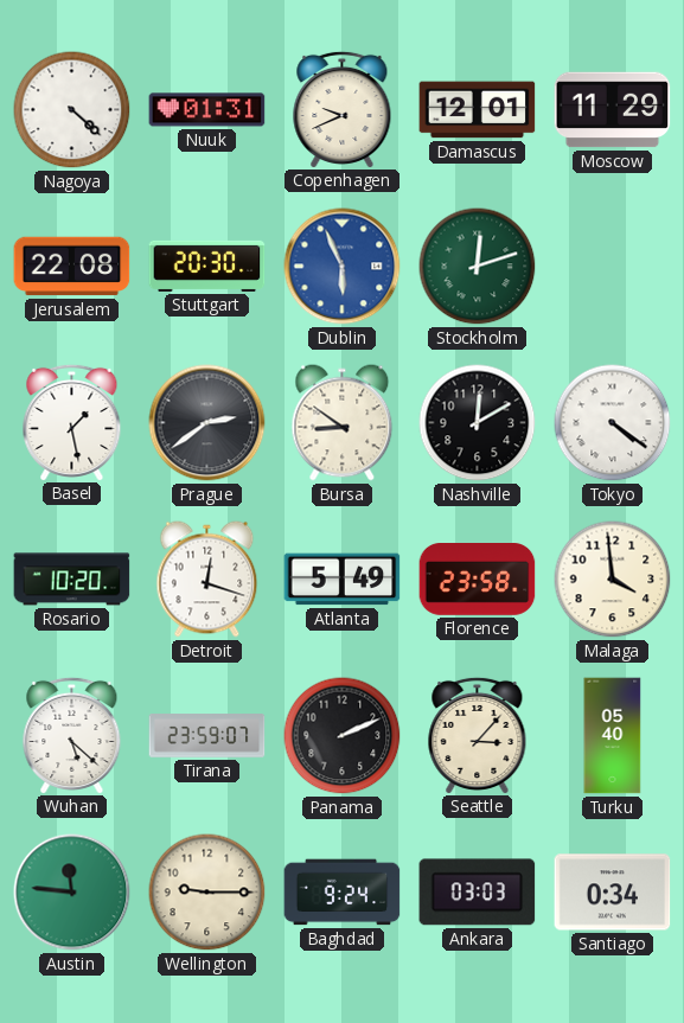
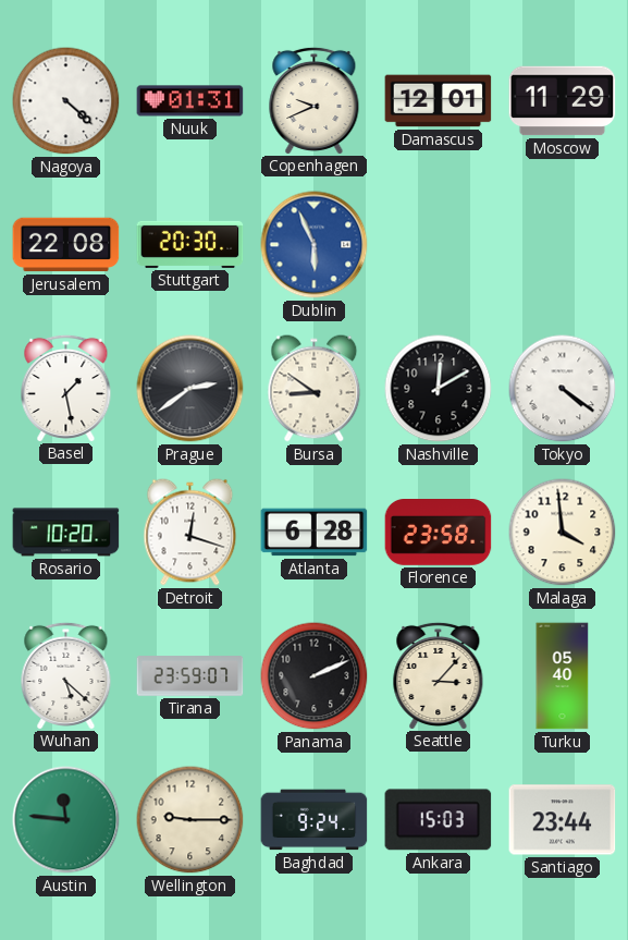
Stockholm: 12:12 -> none
Atlanta: 5:49 -> 6:28
Ankara: 03:03 -> 15:03
Santiago: 0:34 -> 23:44
